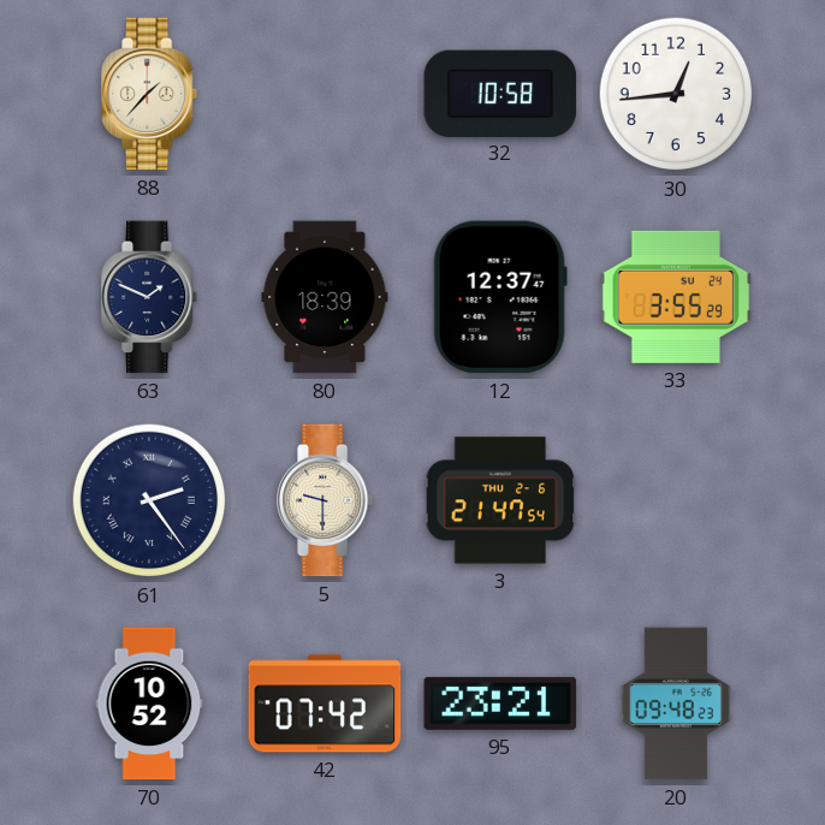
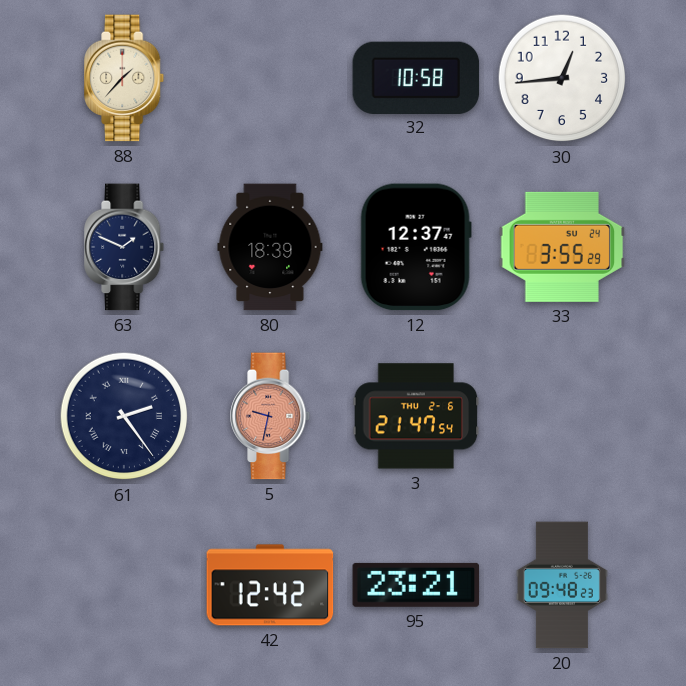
5: 9:30 -> 9:32
5 dial: cream -> salmon
70: 10:52 -> none
42: 07:42 -> 12:42
